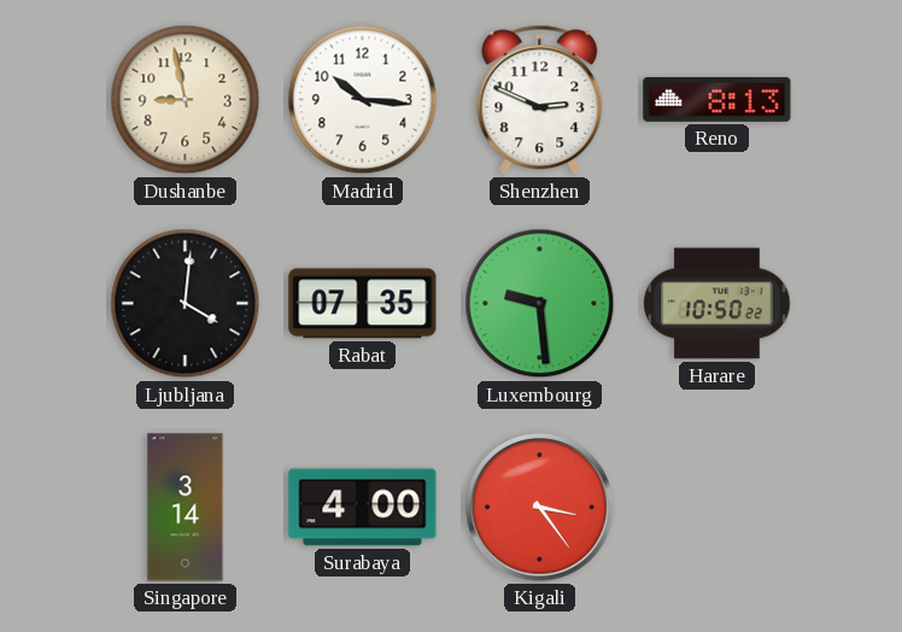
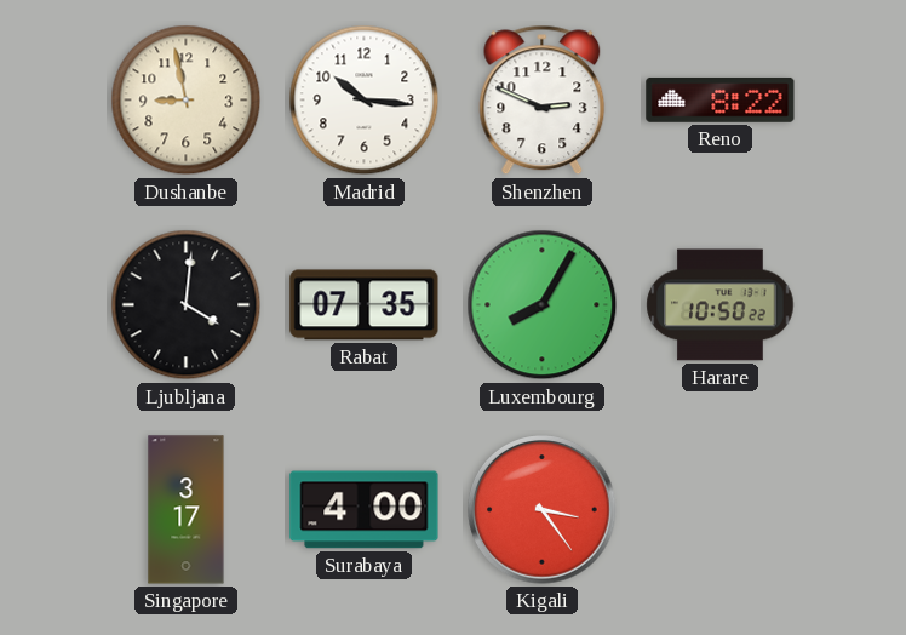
Reno: 8:13 -> 8:22
Luxembourg: 9:29 -> 8:05
Singapore: 3:14 -> 3:17
